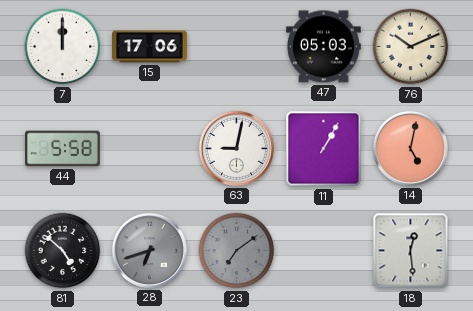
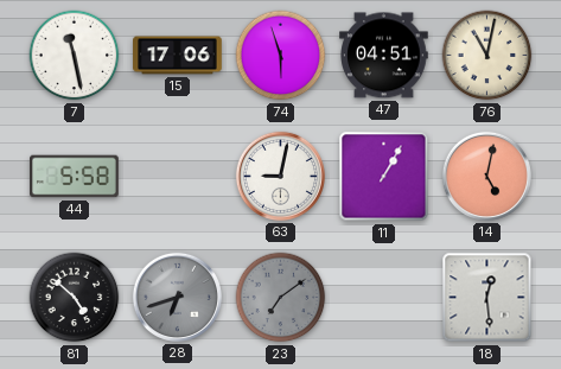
7: 12:00 -> 11:28
74: none -> 5:57
47: 05:03 -> 04:51
76: 10:11 -> 11:02
